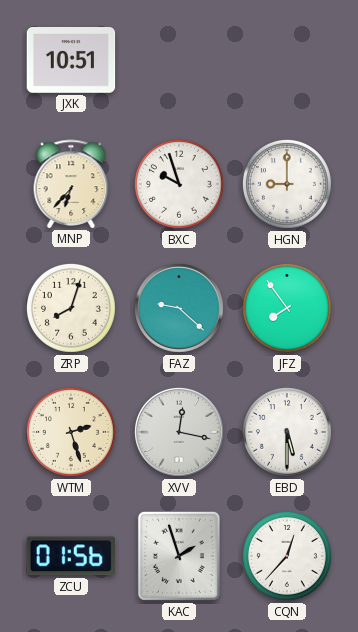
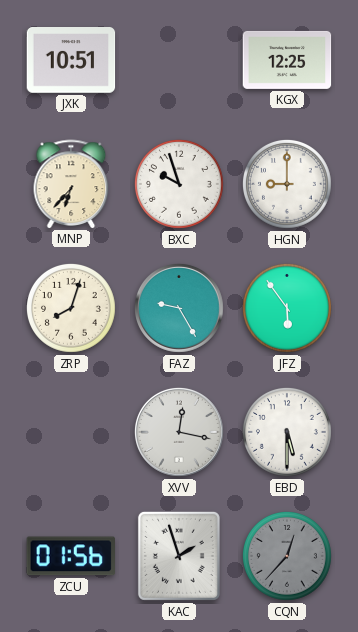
KGX: none -> 12:25
FAZ: 9:22 -> 9:25
JFZ: 7:54 -> 5:54
WTM: 2:27 -> none
CQN dial: white -> grey
